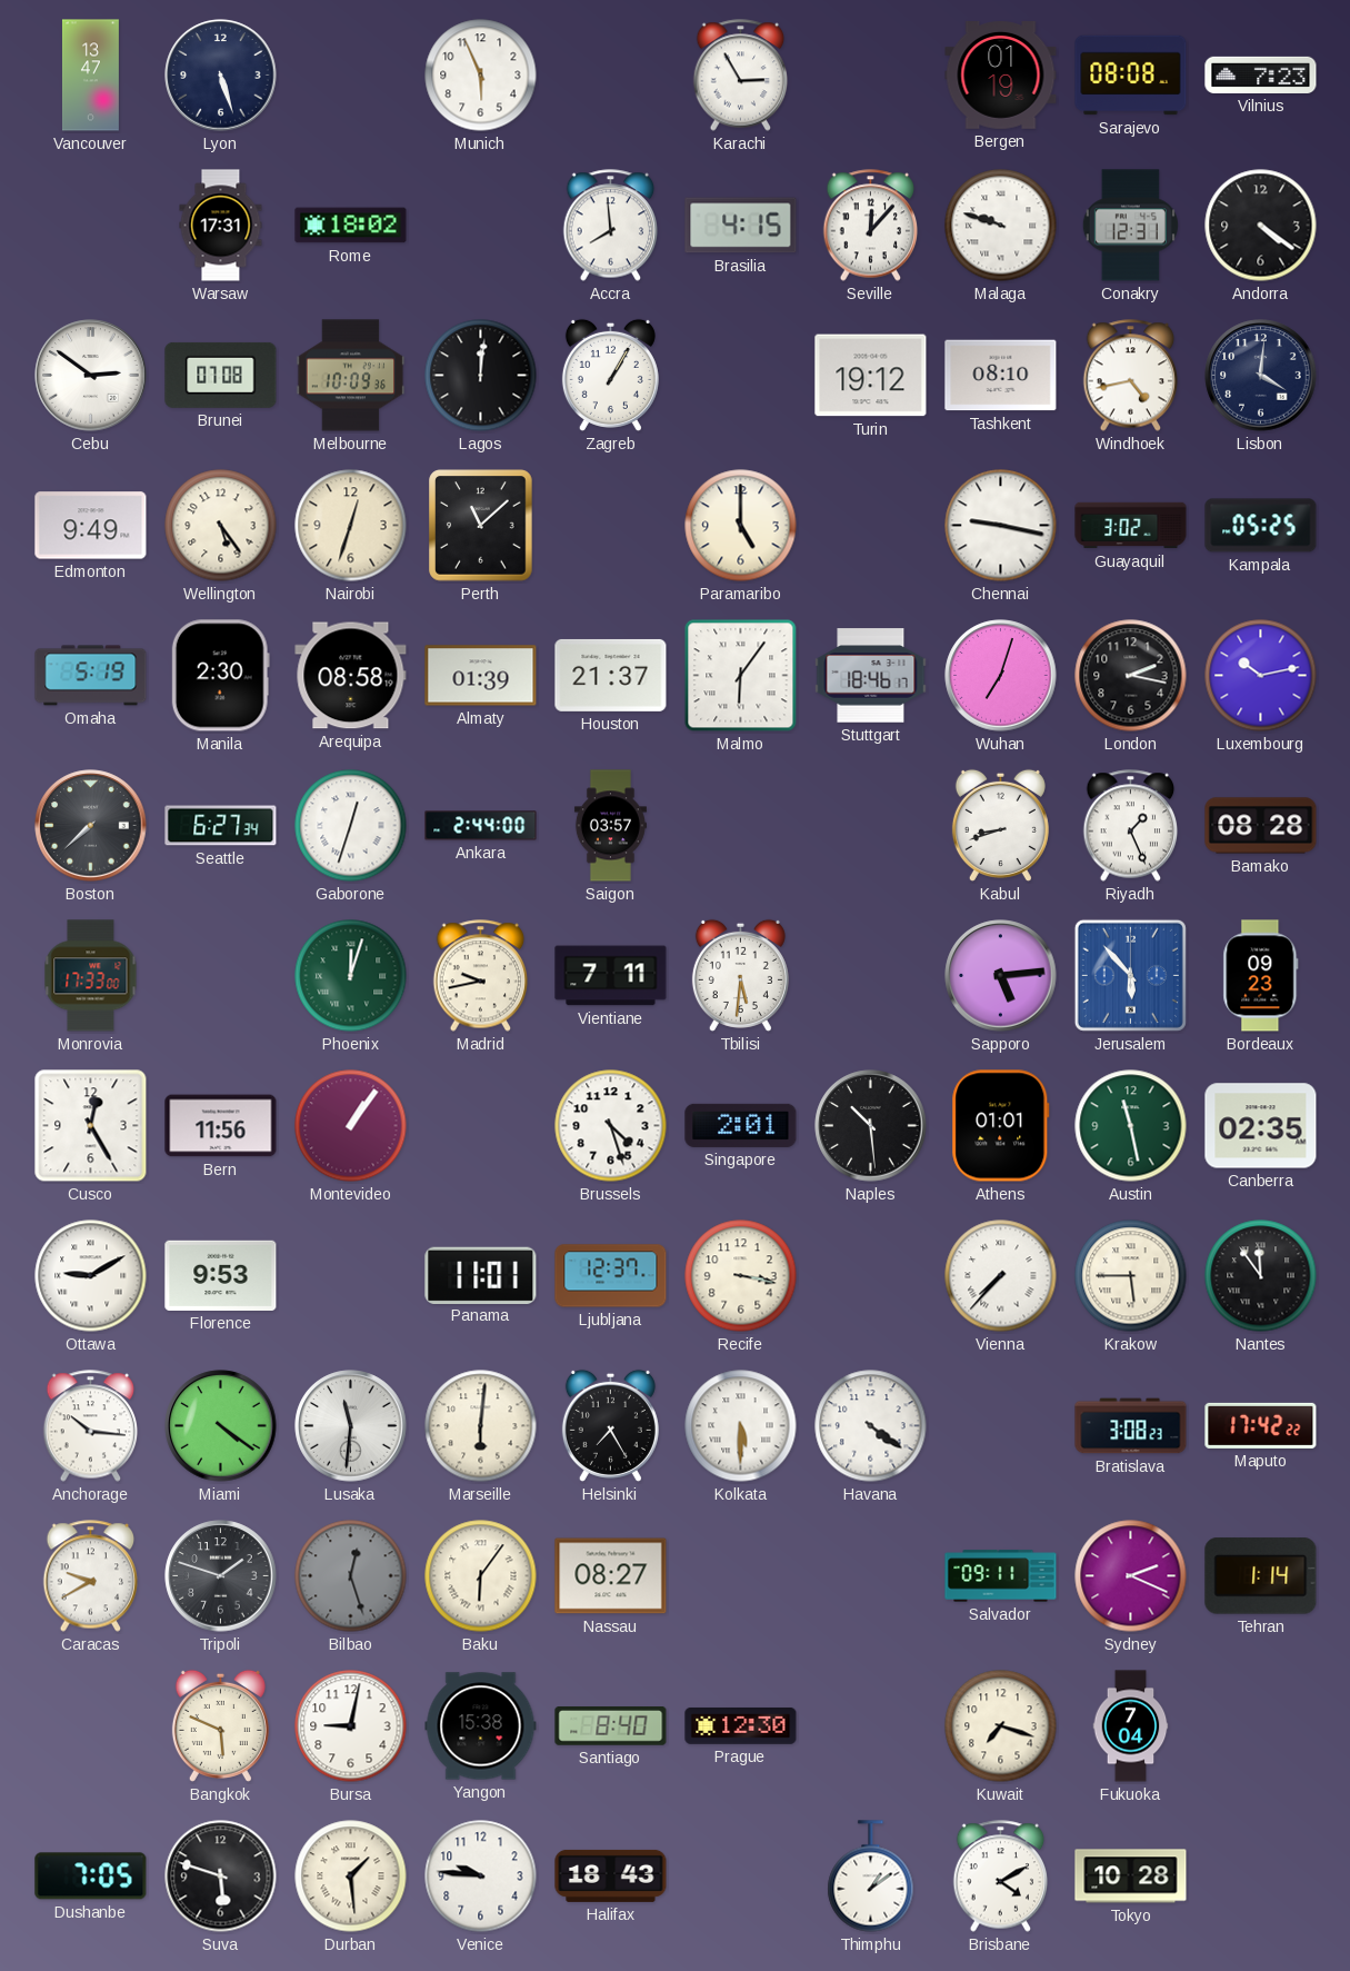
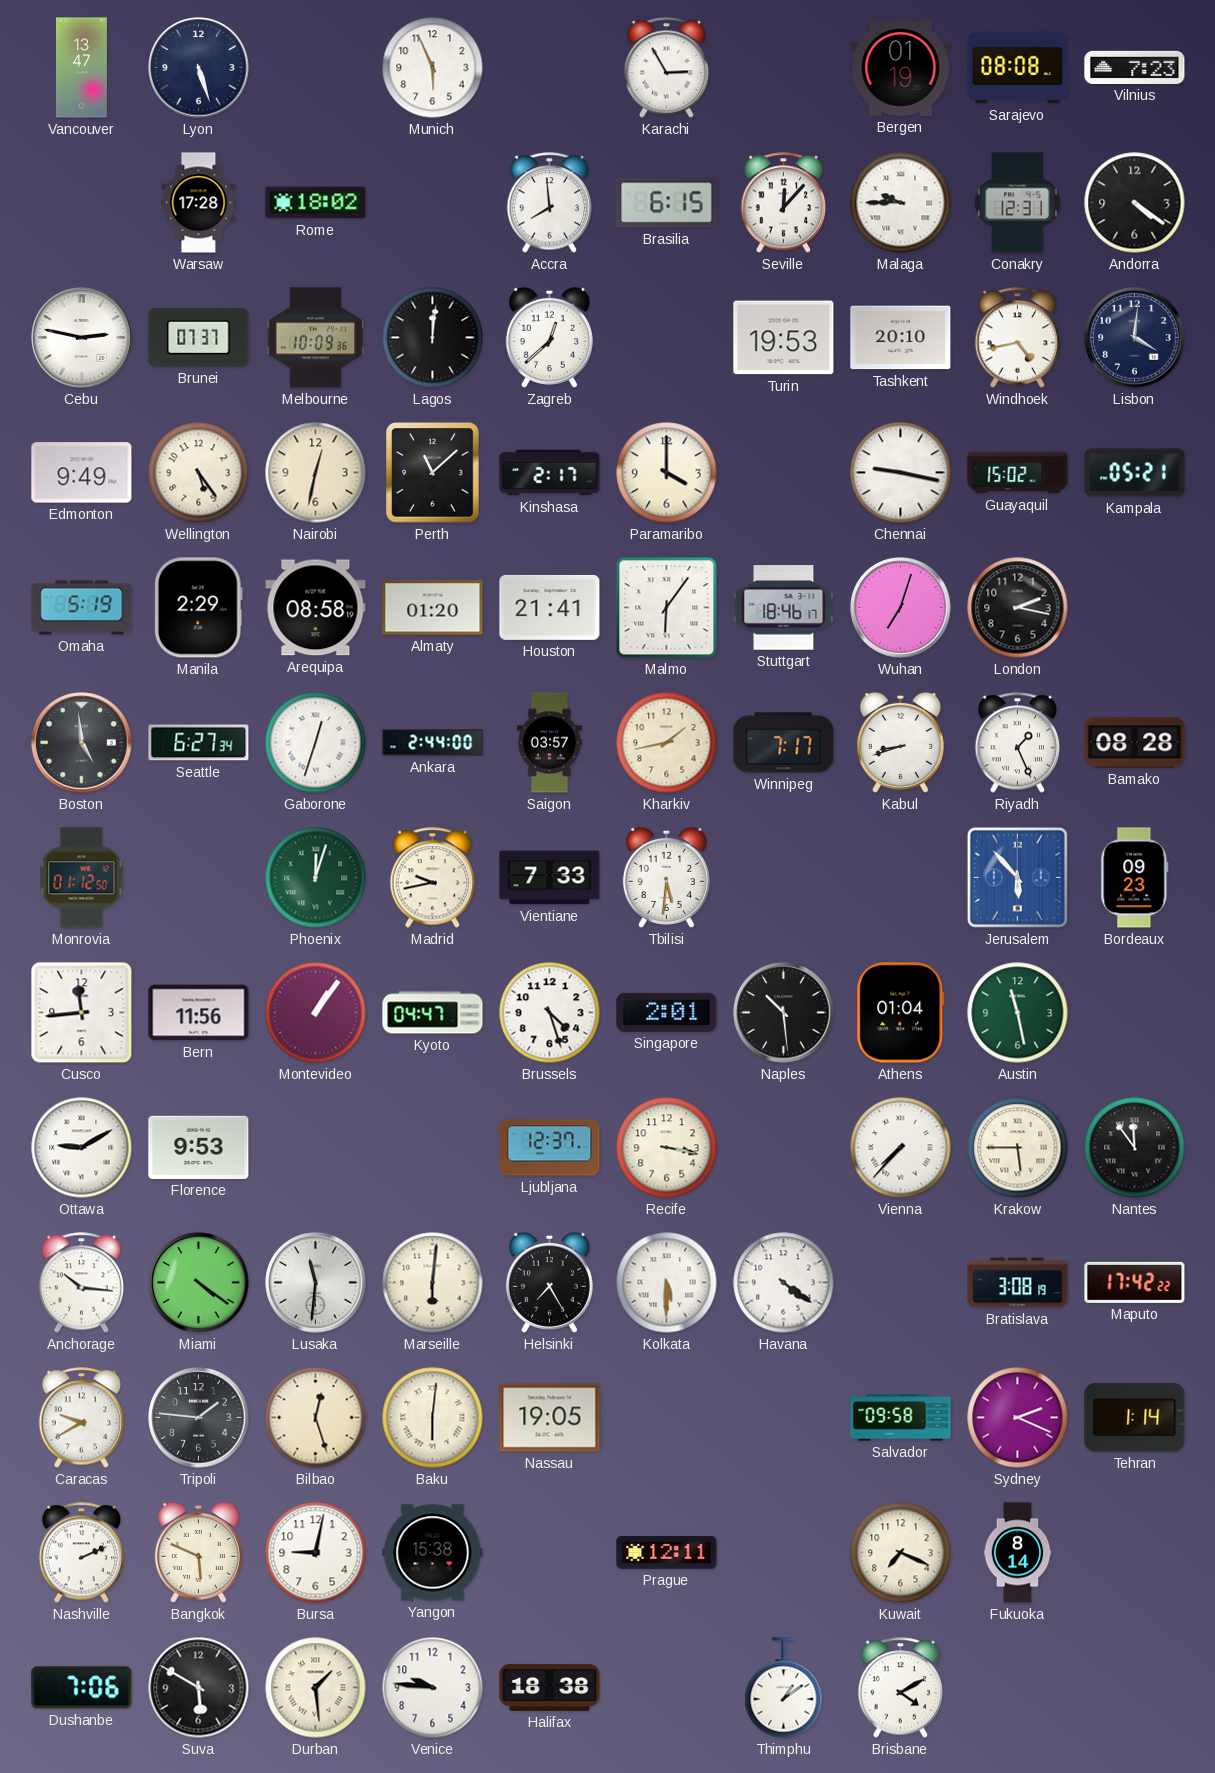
Warsaw: 17:31 -> 17:28
Brasilia: 4:15 -> 6:15
Malaga: 9:48 -> 9:45
Cebu: 2:51 -> 2:47
Brunei: 07:08 -> 07:37
Zagreb: 1:05 -> 12:38
Turin: 19:12 -> 19:53
Tashkent: 08:10 -> 20:10
Nairobi: 12:33 -> 12:32
Kinshasa: none -> 2:17
Paramaribo: 5:00 -> 4:00
Guayaquil: 3:02 -> 15:02
Kampala: 05:25 -> 05:21
Manila: 2:30 -> 2:29
Almaty: 01:39 -> 01:20
Houston: 21:37 -> 21:41
Luxembourg: 10:13 -> none
Boston: 7:38 -> 4:59
Kharkiv: none -> 1:43
Winnipeg: none -> 7:17
Monrovia: 17:33 -> 01:12
Vientiane: 7:11 -> 7:33
Sapporo: 5:14 -> none
Cusco: 12:25 -> 11:44
Kyoto: none -> 04:47
Athens: 01:01 -> 01:04
Canberra: 02:35 -> none
Panama: 11:01 -> none
Bratislava: 3:08:23 -> 3:08:19
Tripoli: 1:48 -> 1:46
Bilbao dial: grey -> cream
Baku: 6:06 -> 6:01
Nassau: 08:27 -> 19:05
Salvador: 09:11 -> 09:58
Nashville: none -> 2:11
Santiago: 8:40 -> none
Prague: 12:30 -> 12:11
Kuwait: 7:18 -> 7:19
Fukuoka: 7:04 -> 8:14
Dushanbe: 7:05 -> 7:06
Suva: 5:48 -> 5:50
Halifax: 18:43 -> 18:38
Tokyo: 10:28 -> none
